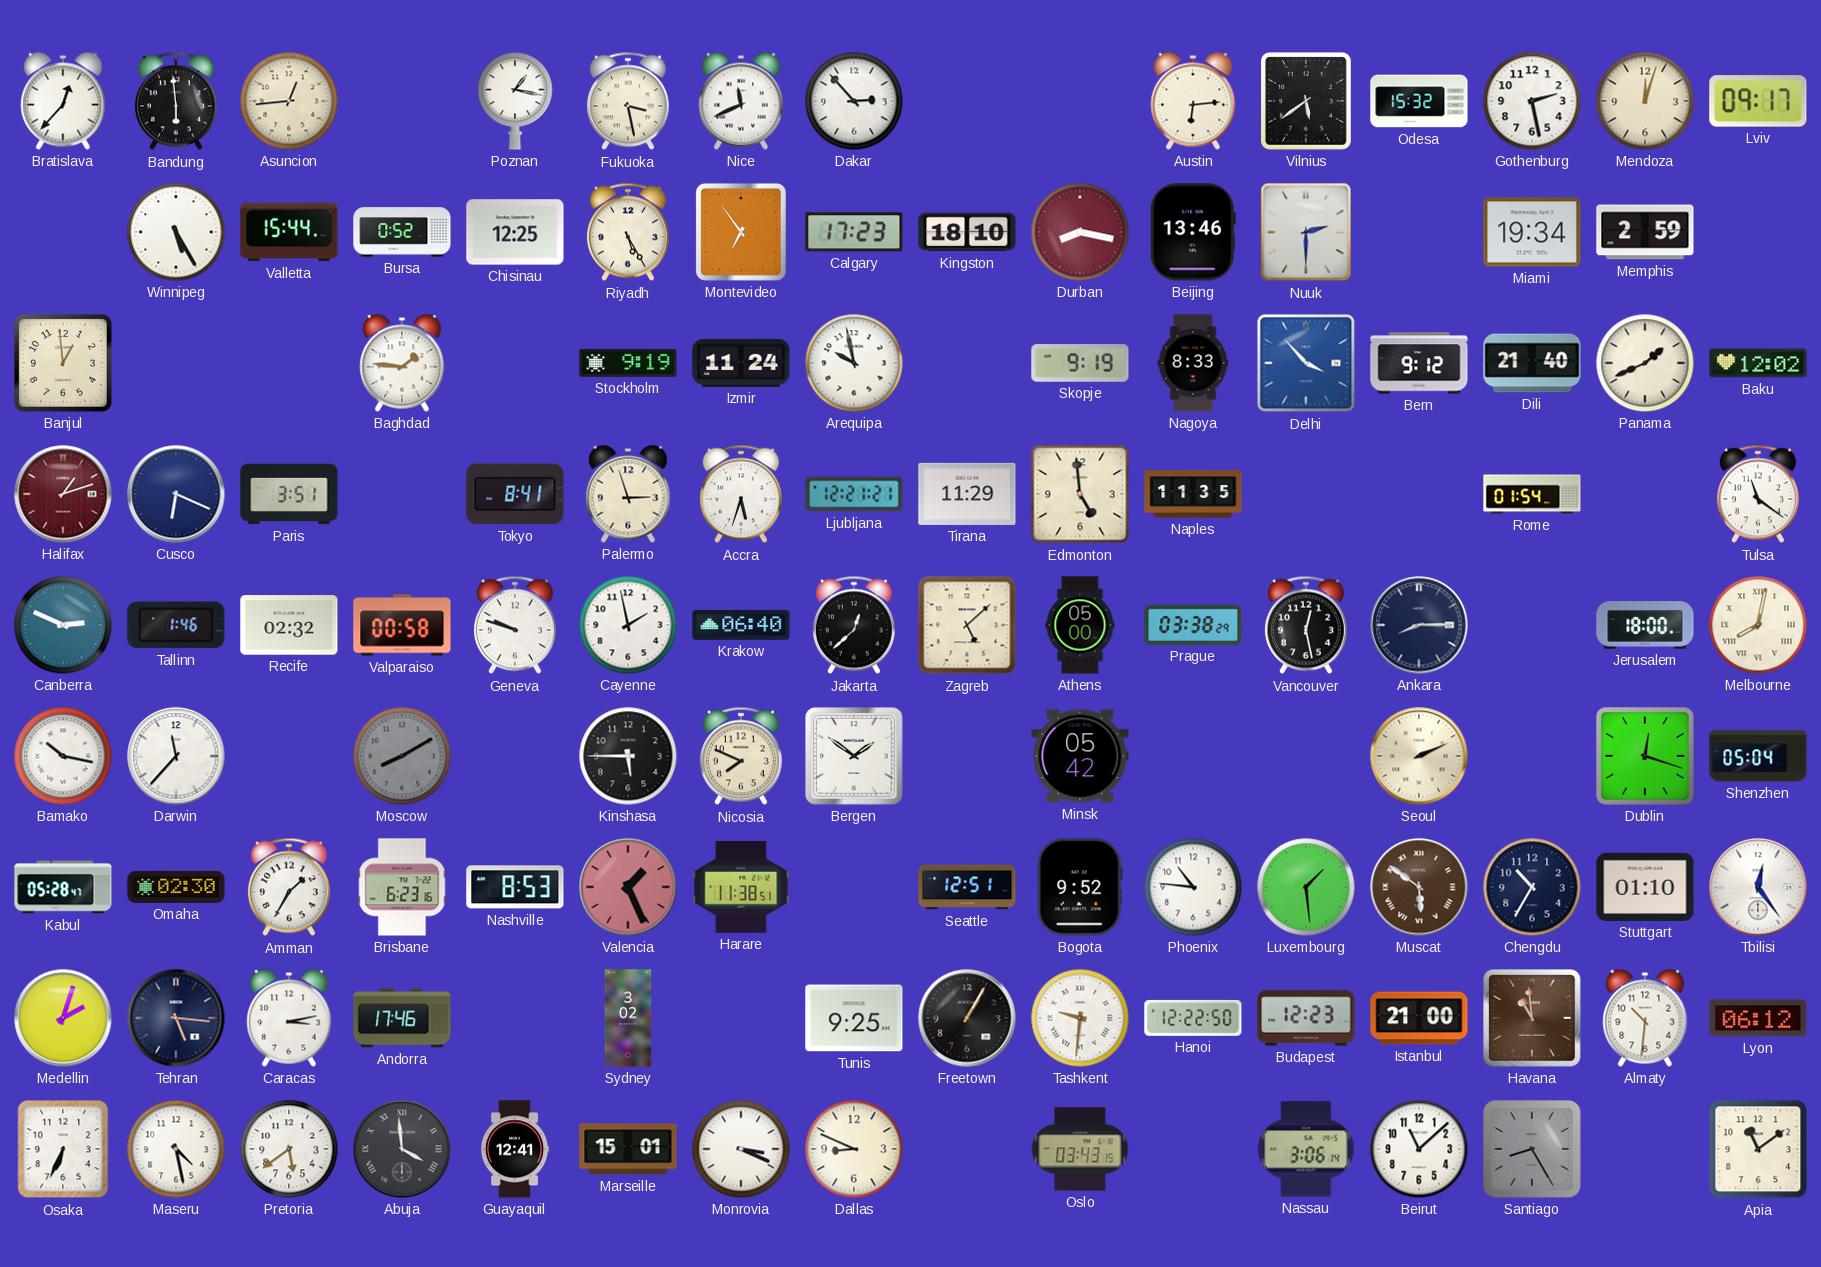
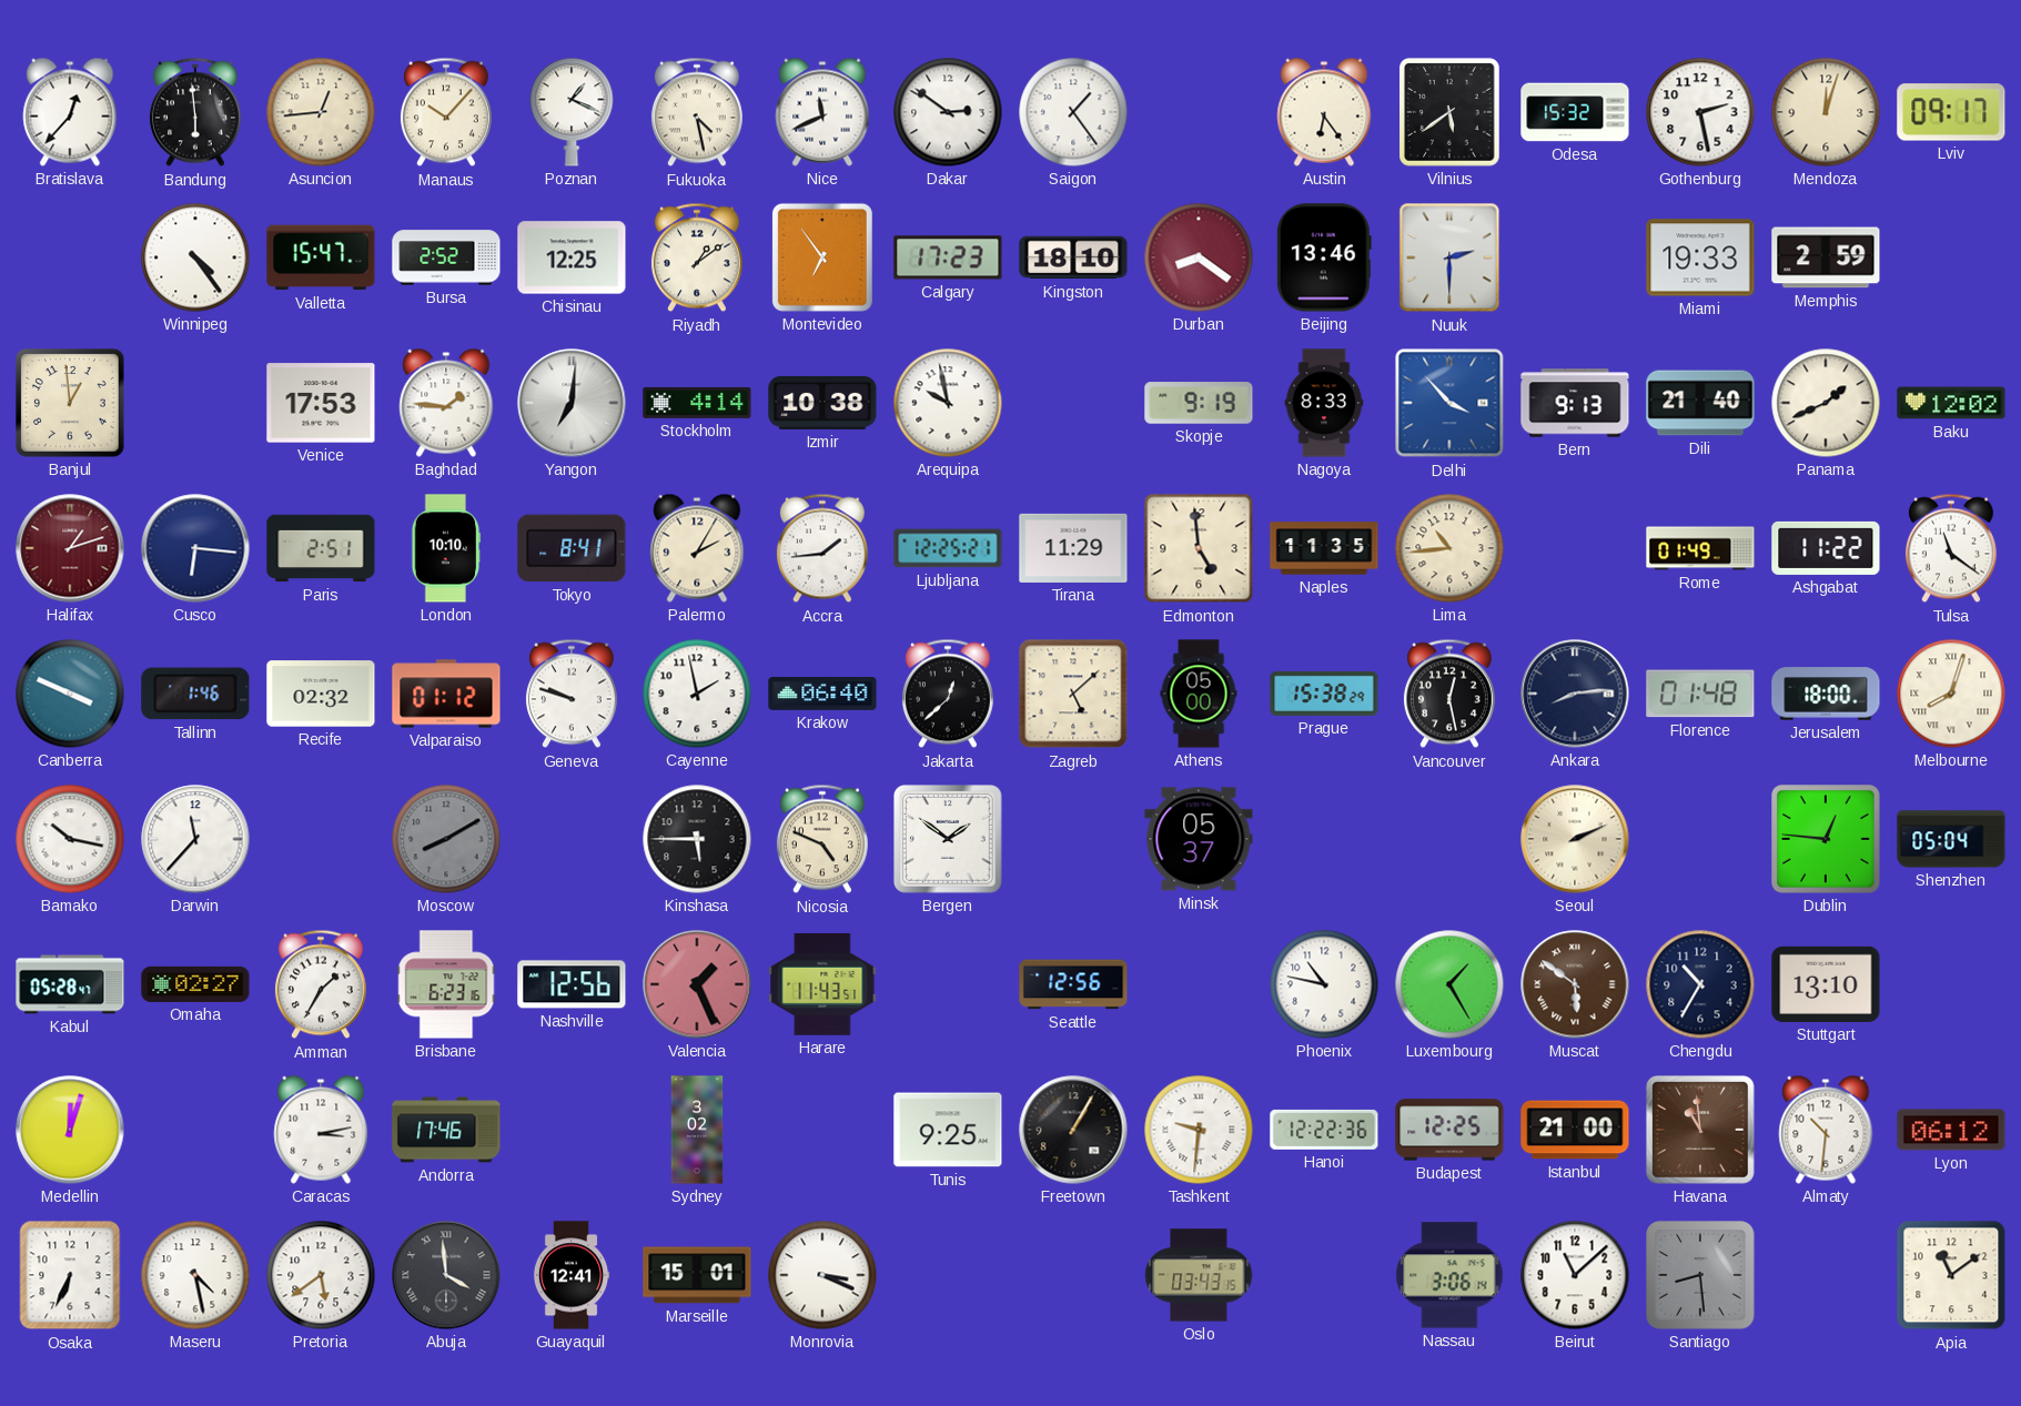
Manaus: none -> 10:07
Poznan: 1:17 -> 1:19
Fukuoka: 3:28 -> 4:28
Dakar: 2:53 -> 2:51
Saigon: none -> 1:24
Austin: 6:14 -> 6:24
Winnipeg: 5:25 -> 4:24
Valletta: 15:44 -> 15:47
Bursa: 0:52 -> 2:52
Riyadh: 5:25 -> 1:09
Durban: 8:17 -> 8:21
Miami: 19:34 -> 19:33
Venice: none -> 17:53
Yangon: none -> 7:01
Stockholm: 9:19 -> 4:14
Izmir: 11:24 -> 10:38
Bern: 9:12 -> 9:13
Cusco: 6:19 -> 6:16
Paris: 3:51 -> 2:51
London: none -> 10:10
Palermo: 2:57 -> 2:05
Accra: 5:33 -> 1:44
Ljubljana: 12:21 -> 12:25
Lima: none -> 10:44
Rome: 01:54 -> 01:49
Ashgabat: none -> 11:22
Canberra: 2:49 -> 3:49
Valparaiso: 00:58 -> 01:12
Prague: 03:38 -> 15:38
Ankara: 8:15 -> 8:14
Florence: none -> 01:48
Melbourne: 8:02 -> 8:03
Nicosia: 7:49 -> 4:49
Minsk: 05:42 -> 05:37
Dublin: 12:18 -> 12:46
Omaha: 02:30 -> 02:27
Nashville: 8:53 -> 12:56
Harare: 11:38 -> 11:43
Seattle: 12:51 -> 12:56
Bogota: 9:52 -> none
Phoenix: 10:46 -> 10:47
Luxembourg: 1:29 -> 1:25
Stuttgart: 01:10 -> 13:10
Tbilisi: 12:24 -> none
Medellin: 2:03 -> 12:03
Tehran: 5:16 -> none
Hanoi: 12:22:50 -> 12:22:36
Budapest: 12:23 -> 12:25
Dallas: 8:49 -> none
Santiago: 8:25 -> 8:29
